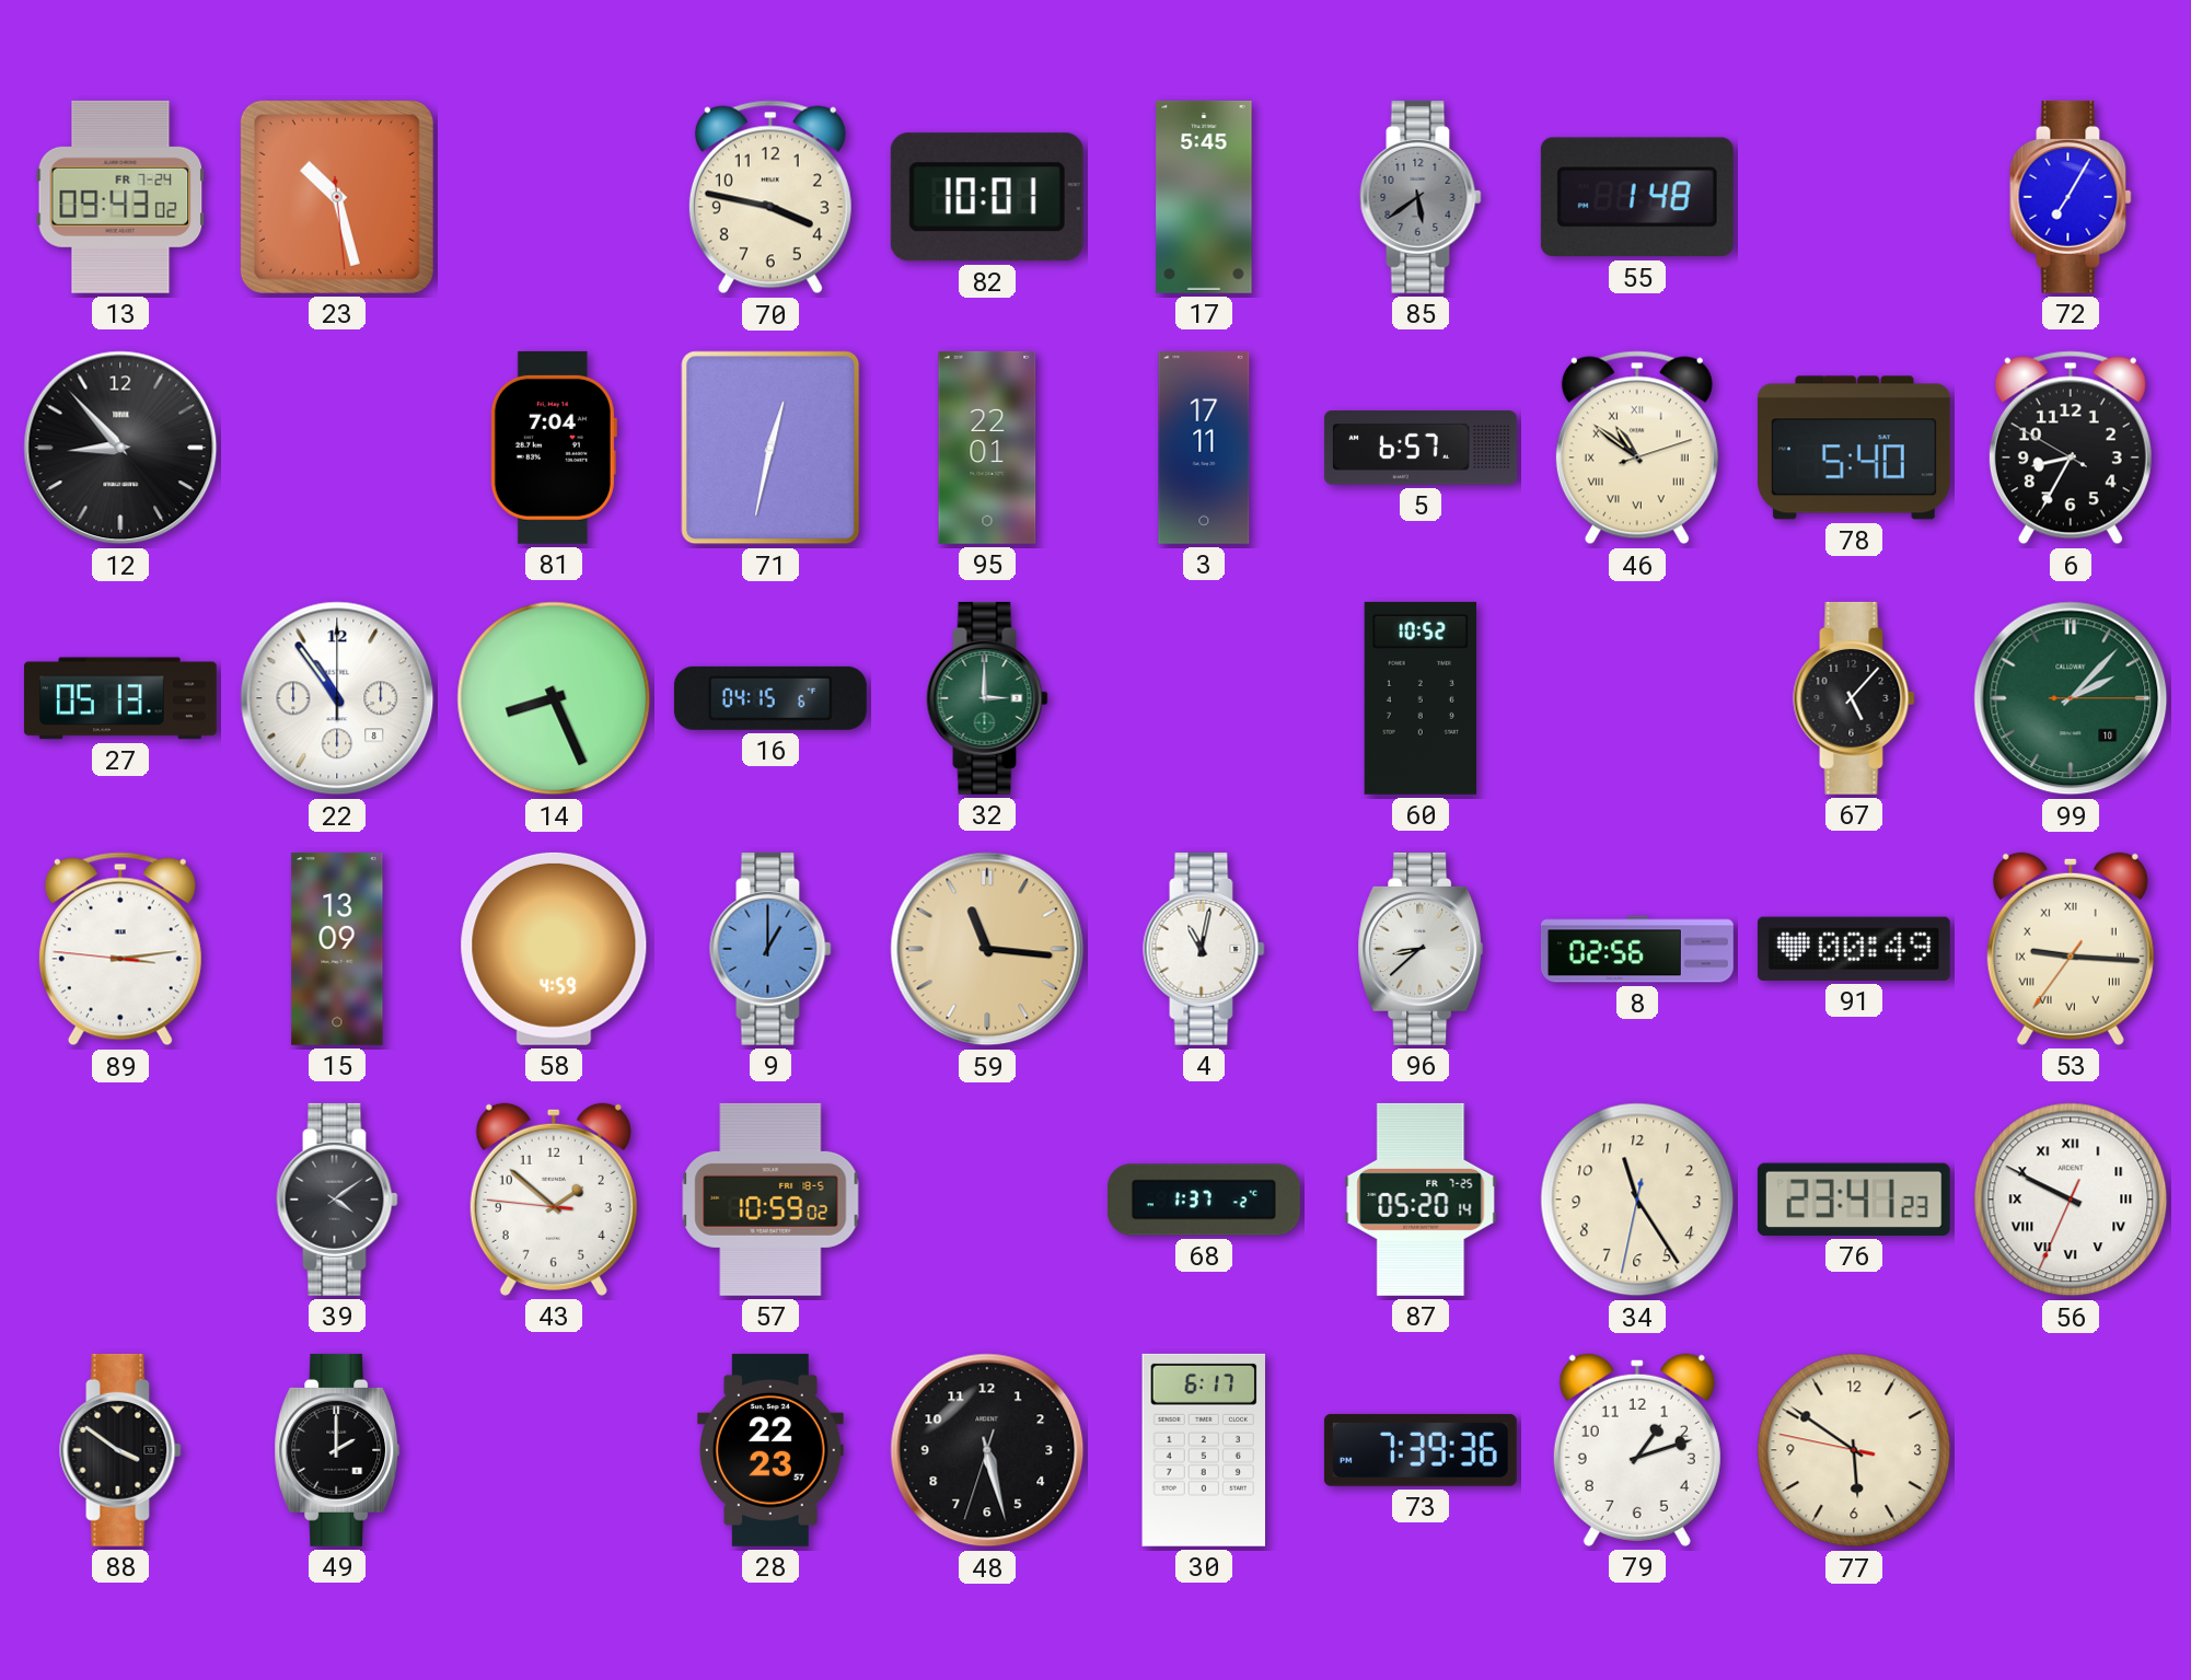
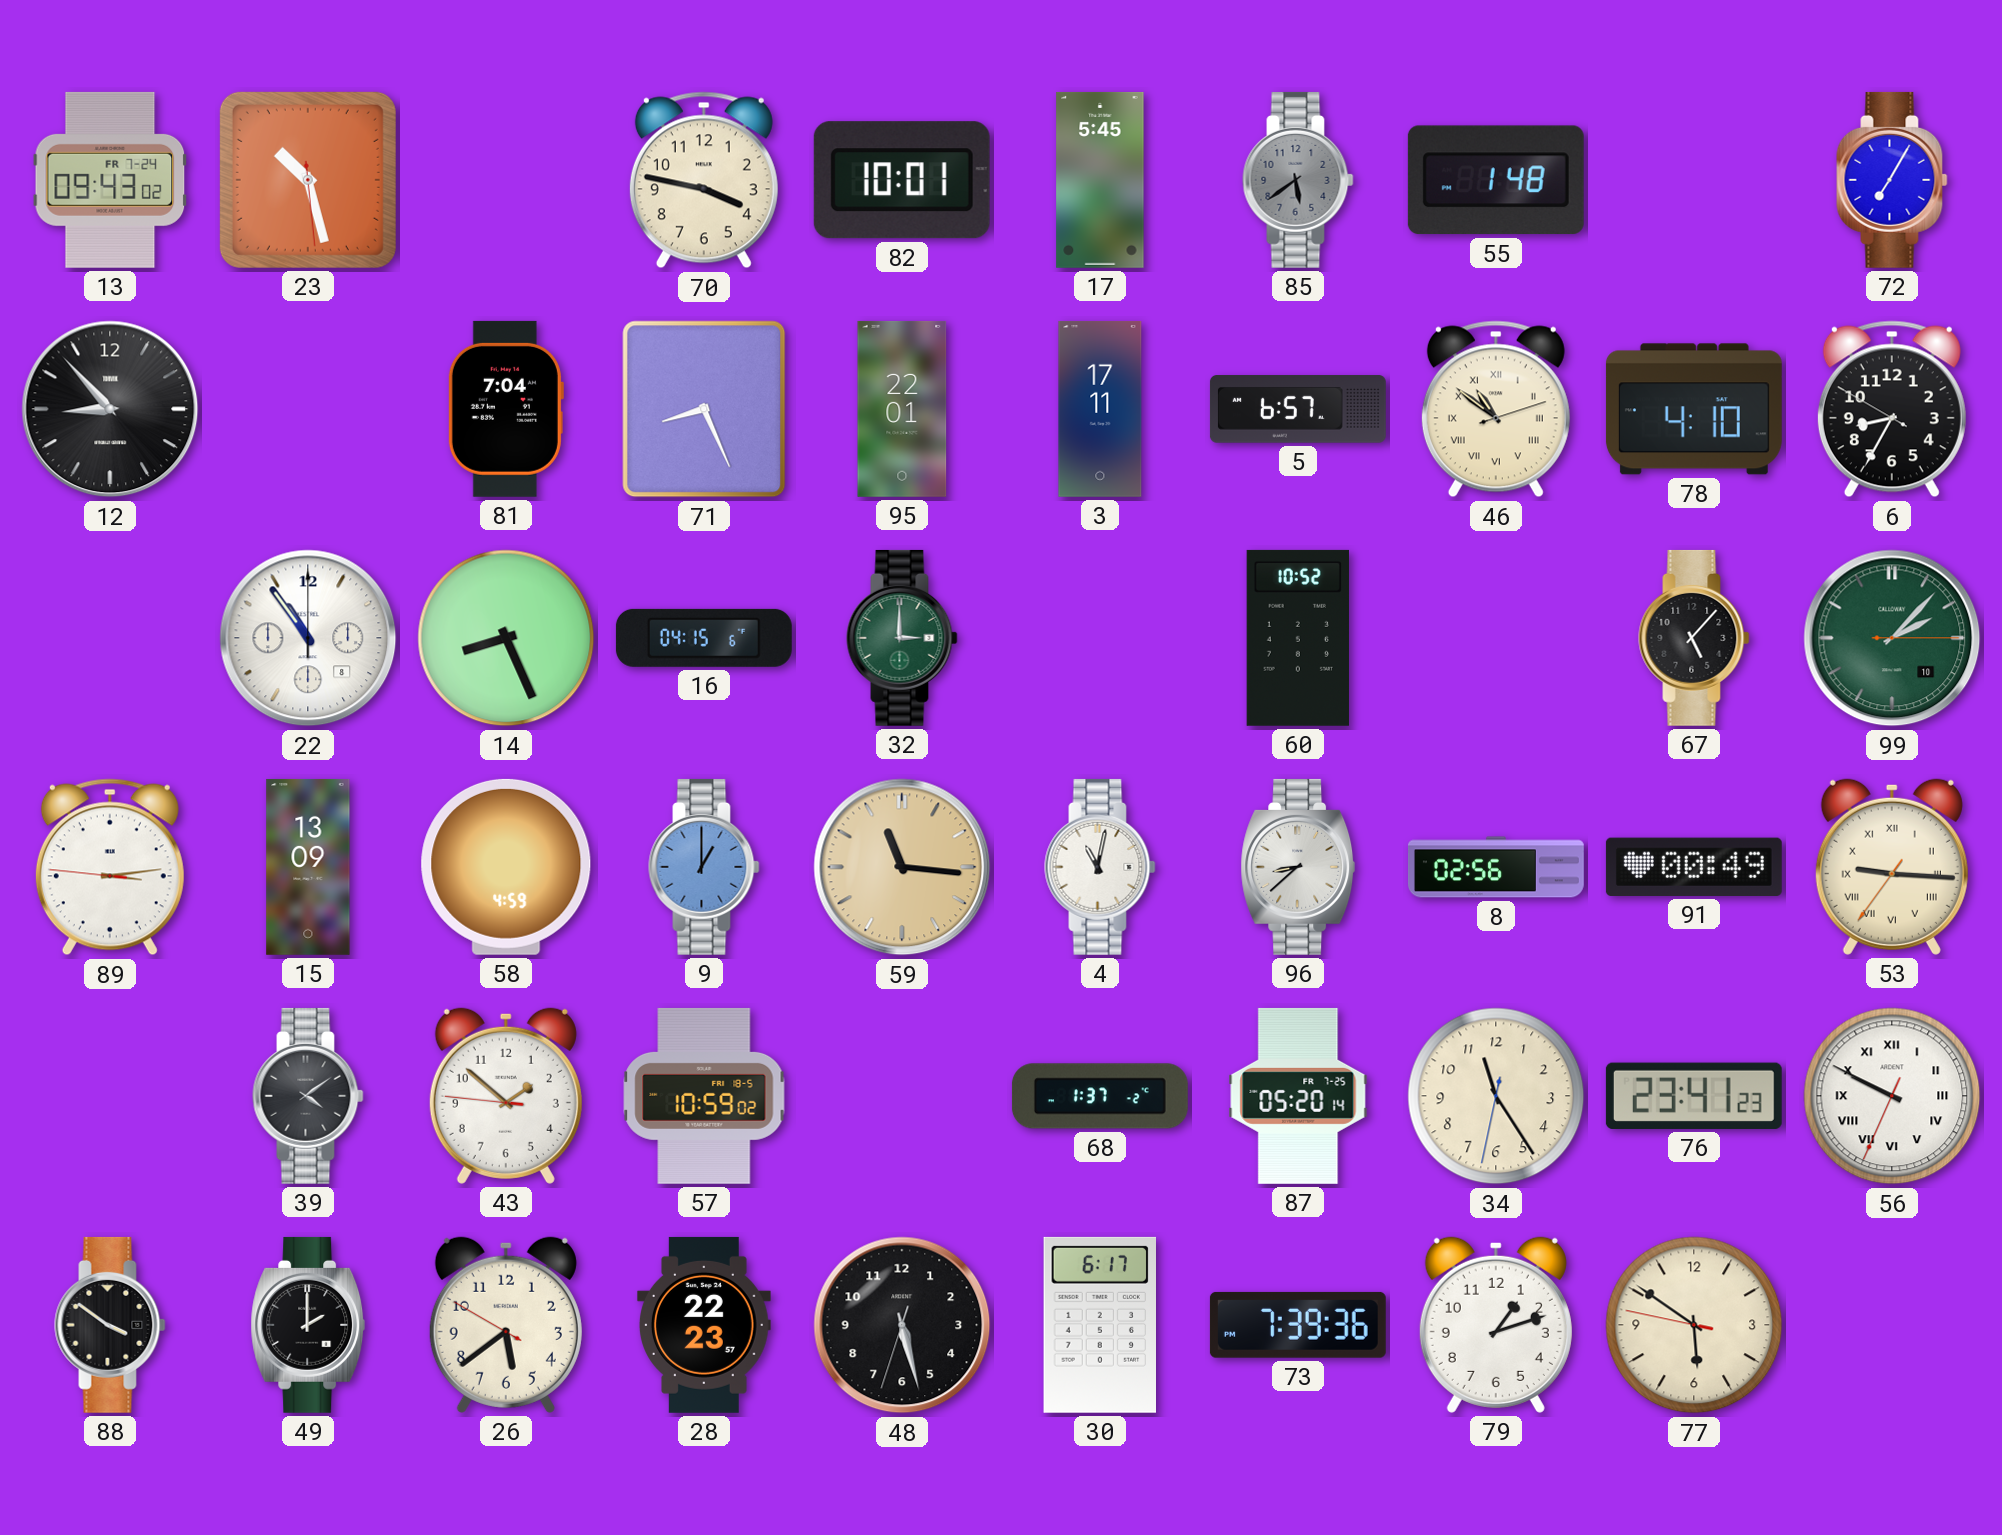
71: 12:32 -> 8:26
78: 5:40 -> 4:10
27: 05:13 -> none
26: none -> 5:38
